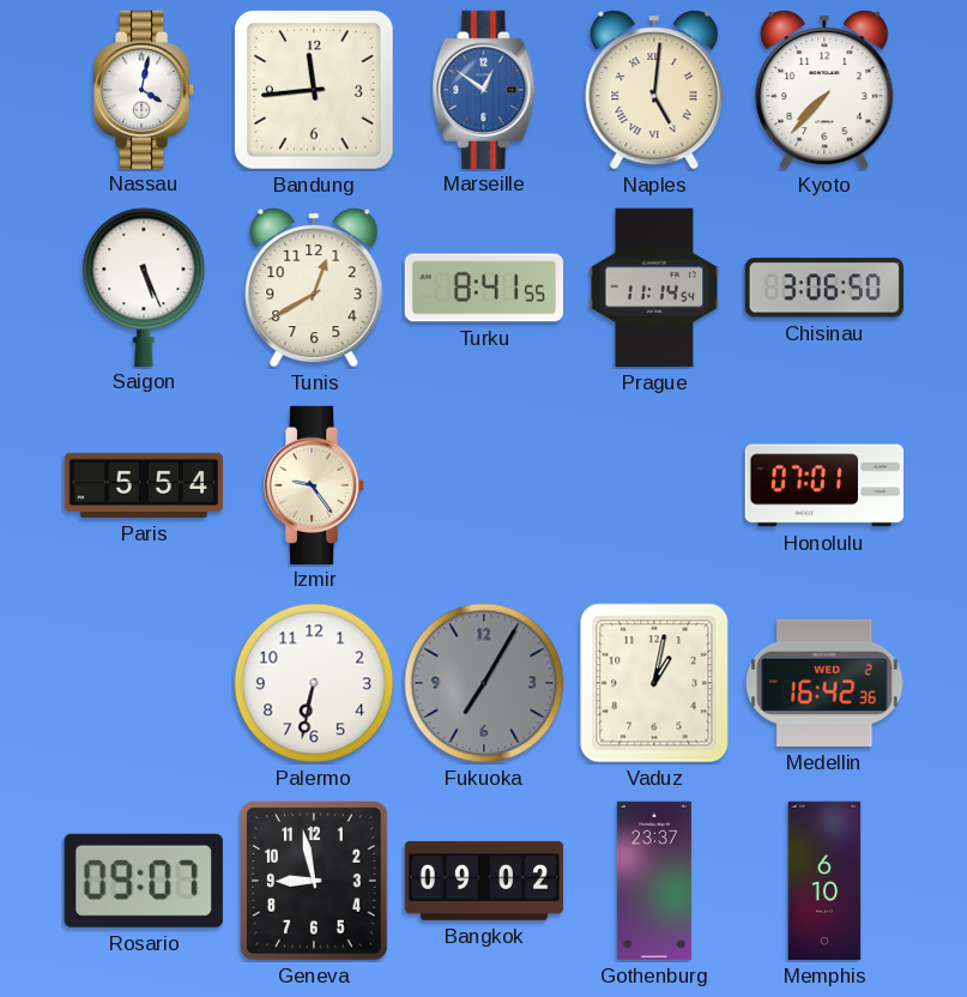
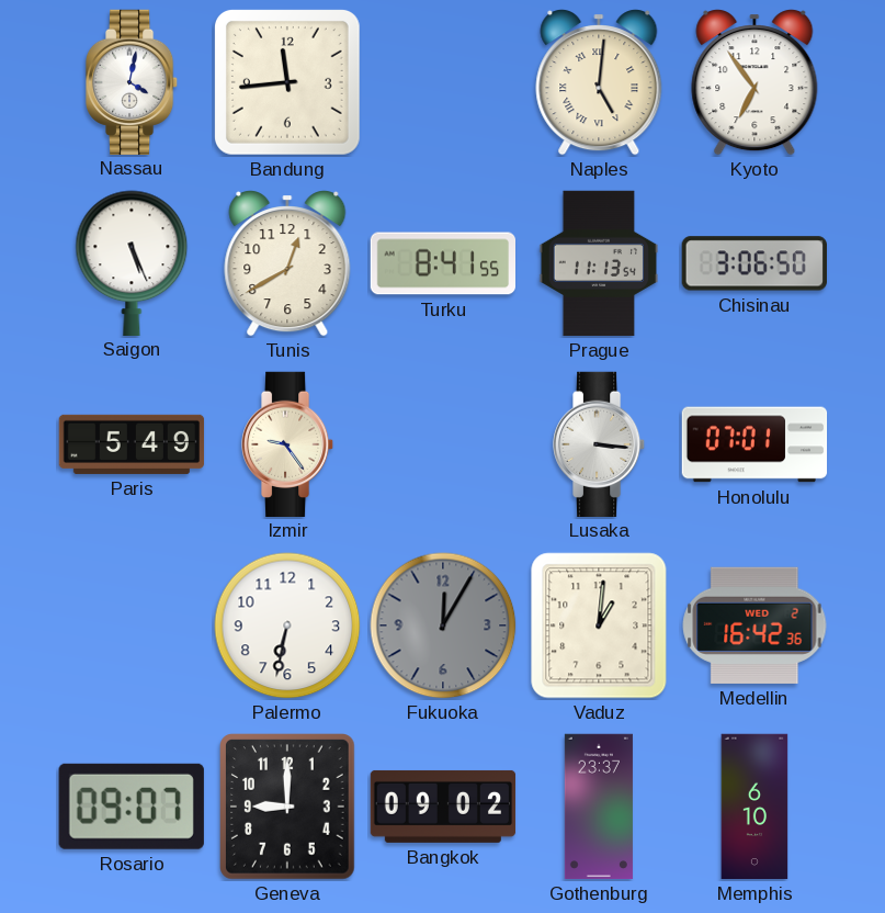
Marseille: 12:51 -> none
Kyoto: 7:37 -> 6:54
Prague: 11:14 -> 11:13
Paris: 5:54 -> 5:49
Lusaka: none -> 3:16
Fukuoka: 7:05 -> 12:05
Vaduz: 1:02 -> 1:01
Geneva: 8:58 -> 9:00
